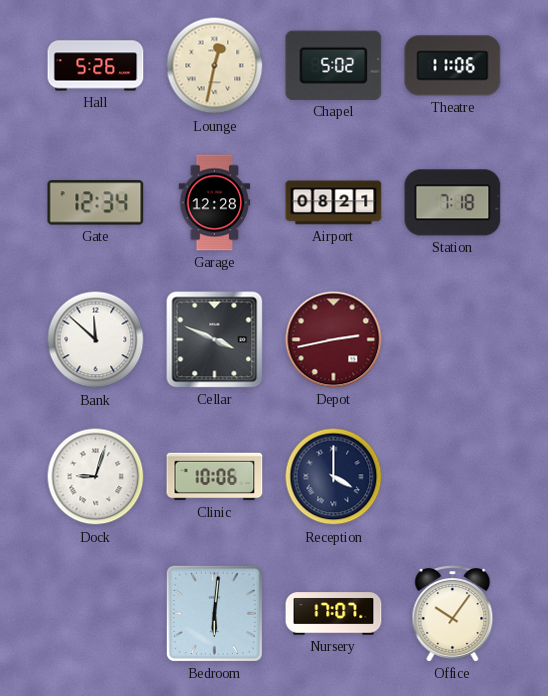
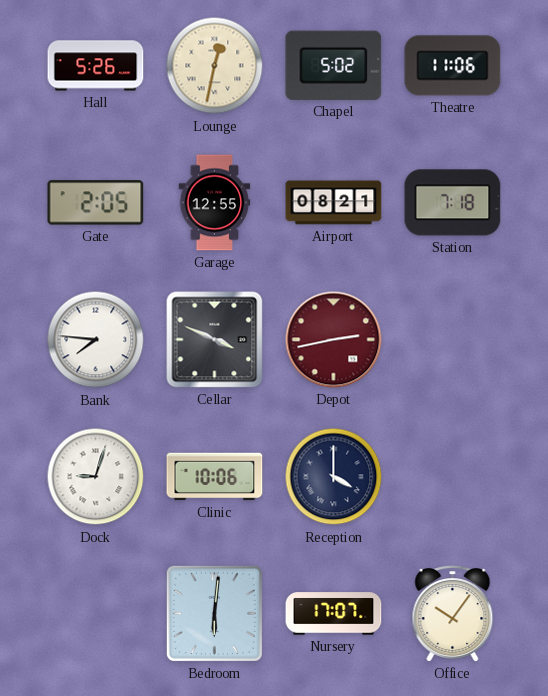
Gate: 12:34 -> 2:05
Garage: 12:28 -> 12:55
Bank: 11:52 -> 7:46
